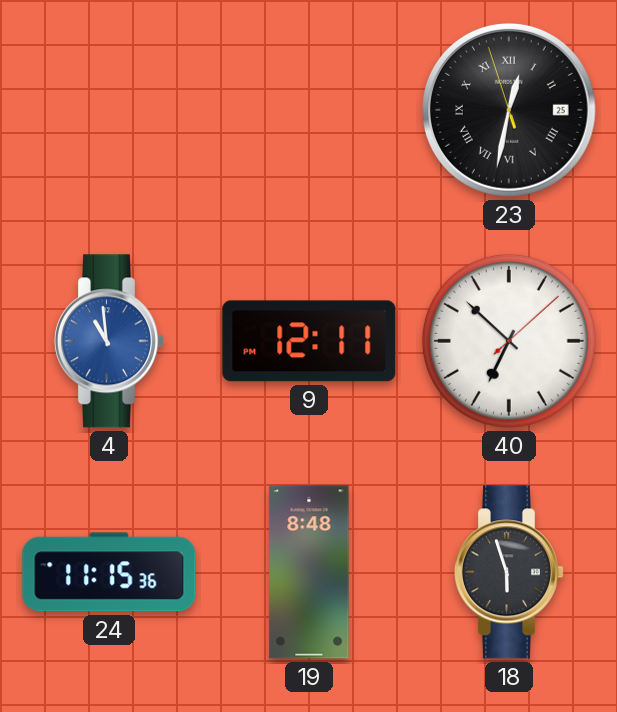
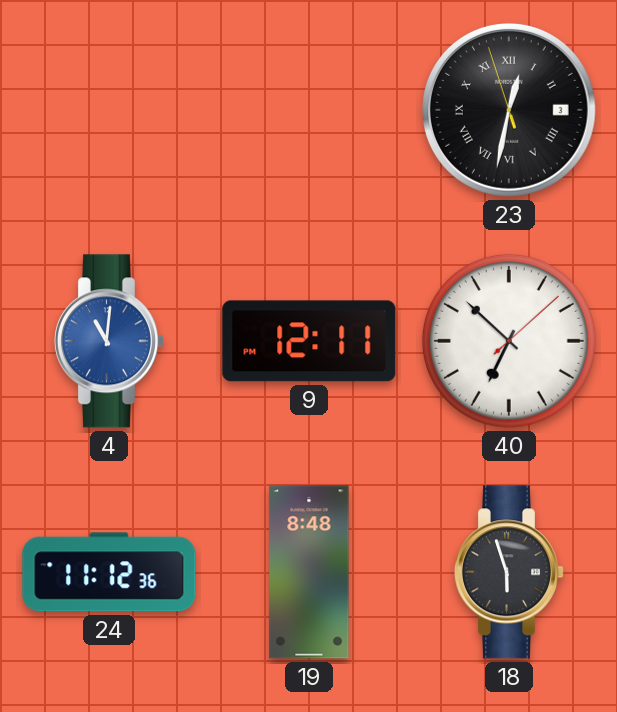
23 date: 25 -> 3
4: 10:59 -> 11:01
24: 11:15 -> 11:12
